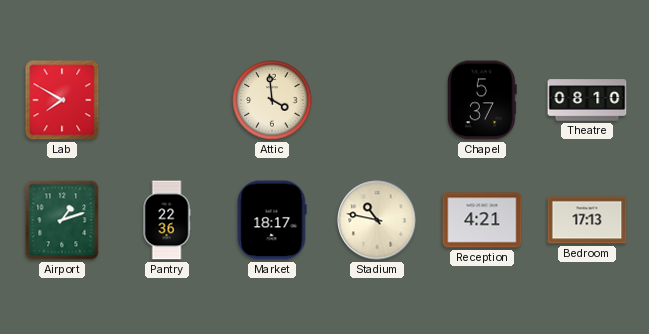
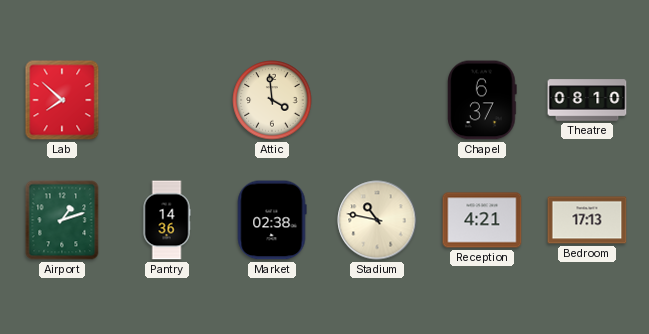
Lab: 7:50 -> 7:52
Chapel: 5:37 -> 6:37
Pantry: 22:36 -> 14:36
Market: 18:17 -> 02:38
